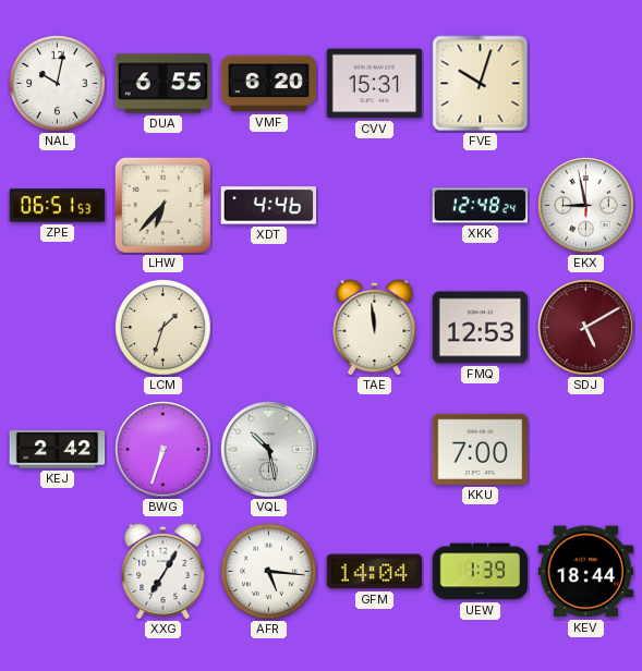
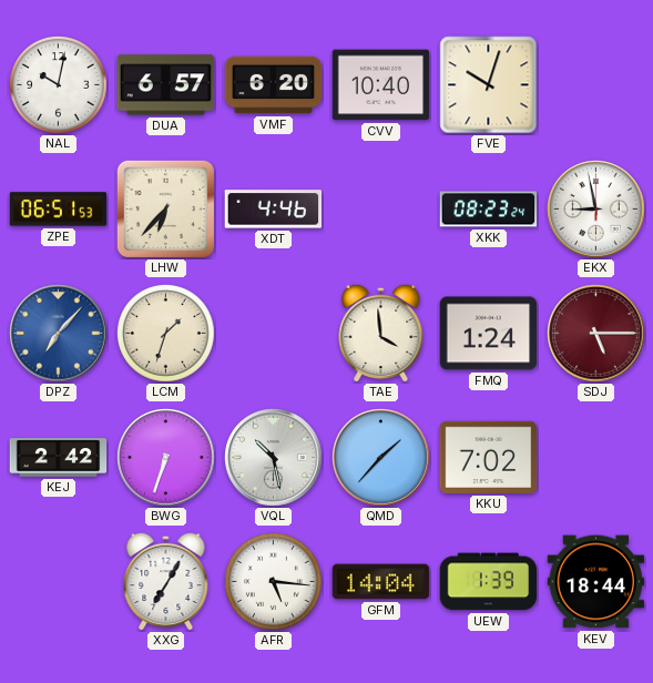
DUA: 6:55 -> 6:57
CVV: 15:31 -> 10:40
XKK: 12:48 -> 08:23
DPZ: none -> 7:07
TAE: 11:59 -> 3:59
FMQ: 12:53 -> 1:24
SDJ: 5:10 -> 5:15
QMD: none -> 1:37
KKU: 7:00 -> 7:02
